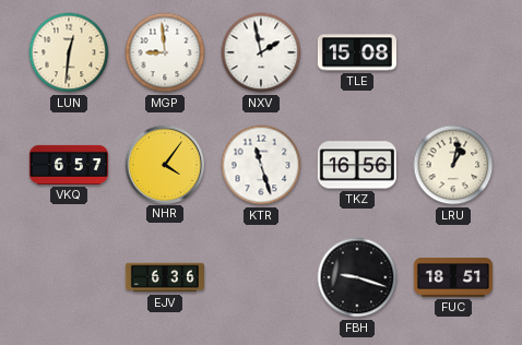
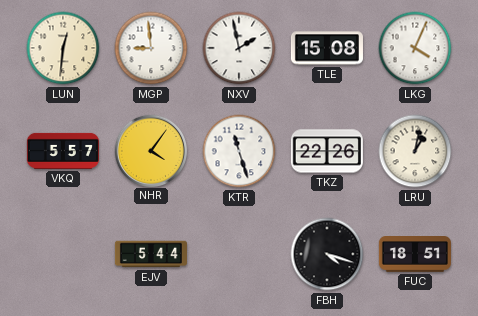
LKG: none -> 4:04
VKQ: 6:57 -> 5:57
TKZ: 16:56 -> 22:26
EJV: 6:36 -> 5:44
FBH: 9:18 -> 4:18
